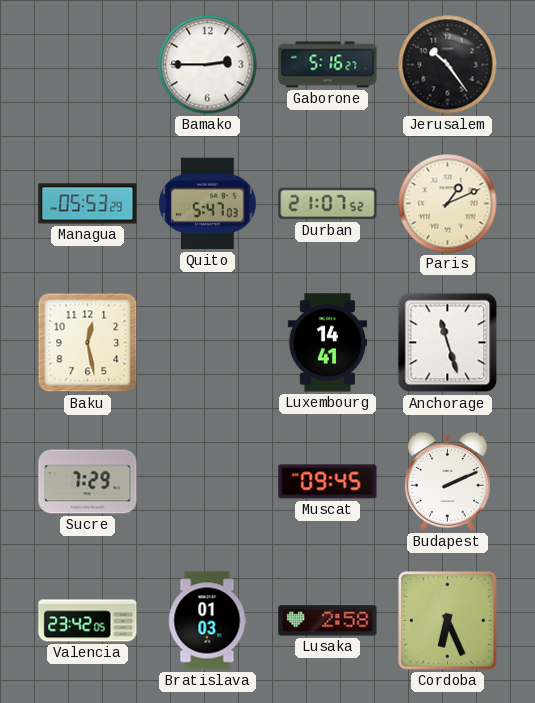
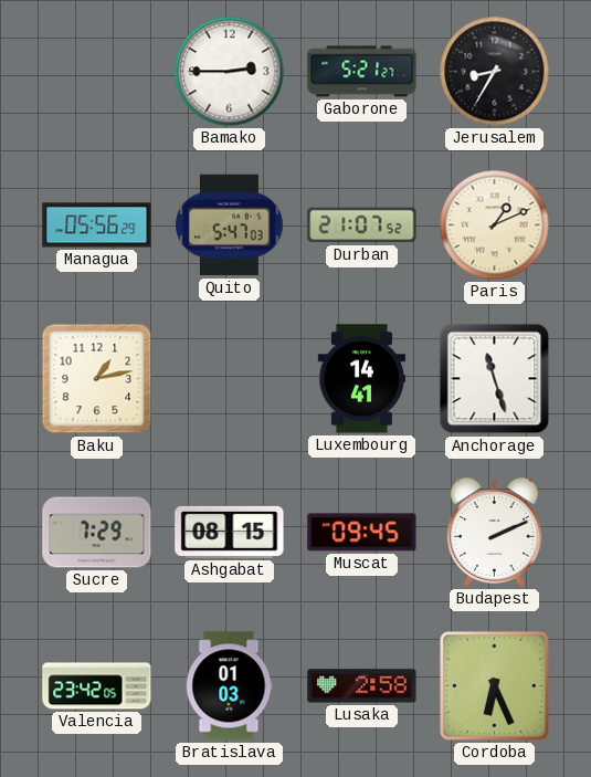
Gaborone: 5:16 -> 5:21
Jerusalem: 10:24 -> 8:35
Managua: 05:53 -> 05:56
Baku: 12:28 -> 1:13
Ashgabat: none -> 08:15
